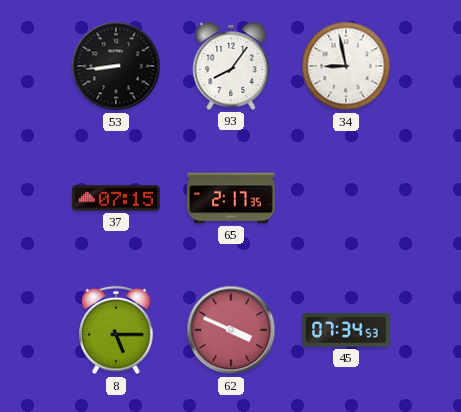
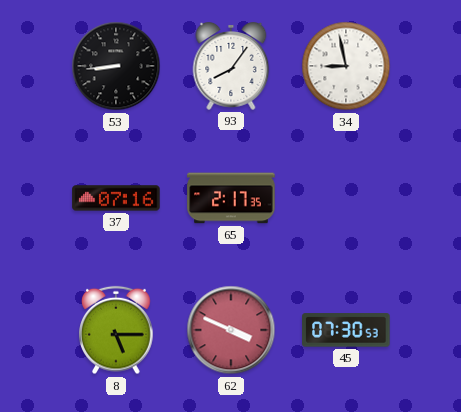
37: 07:15 -> 07:16
45: 07:34 -> 07:30
